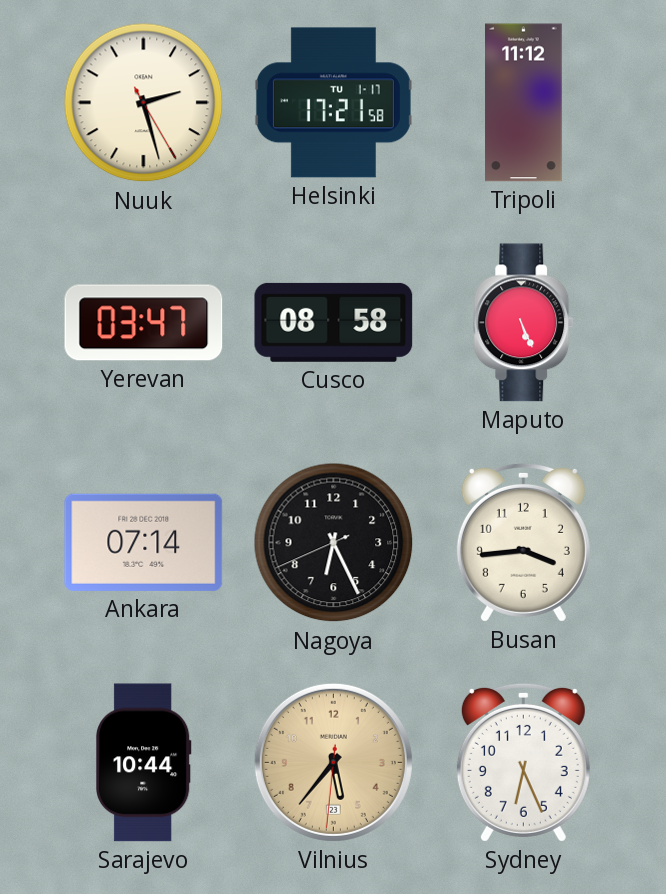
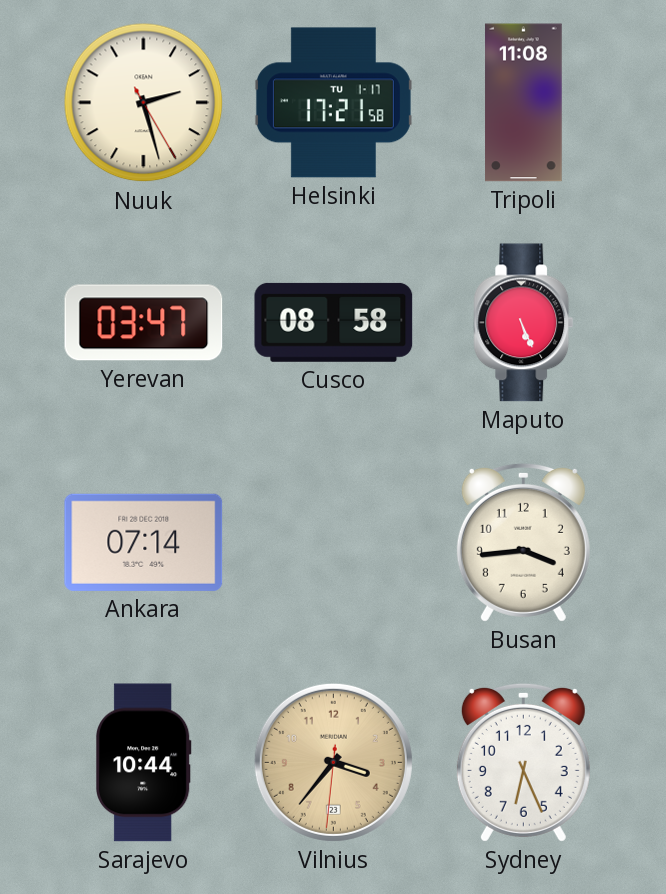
Tripoli: 11:12 -> 11:08
Nagoya: 6:25 -> none
Vilnius: 5:36 -> 3:36
